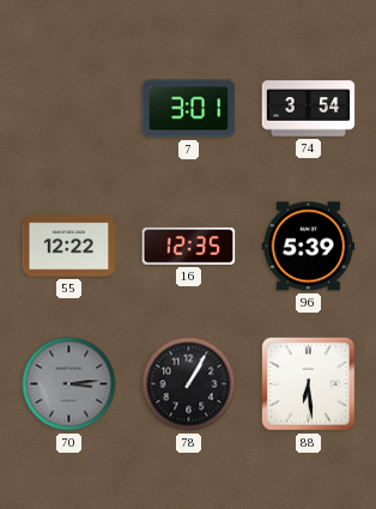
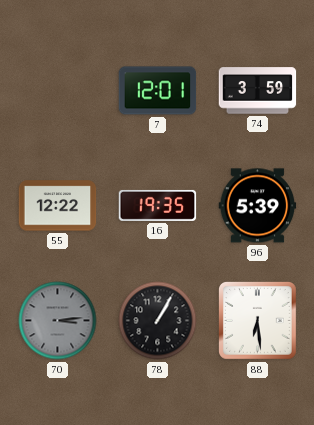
7: 3:01 -> 12:01
74: 3:54 -> 3:59
16: 12:35 -> 19:35
